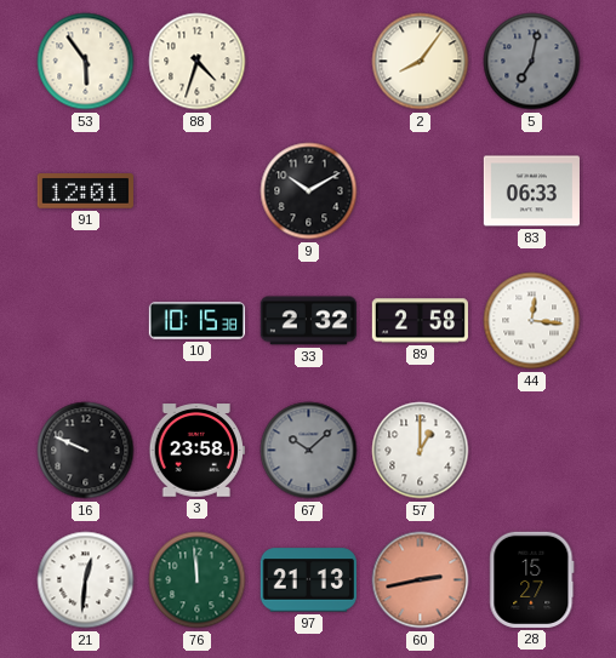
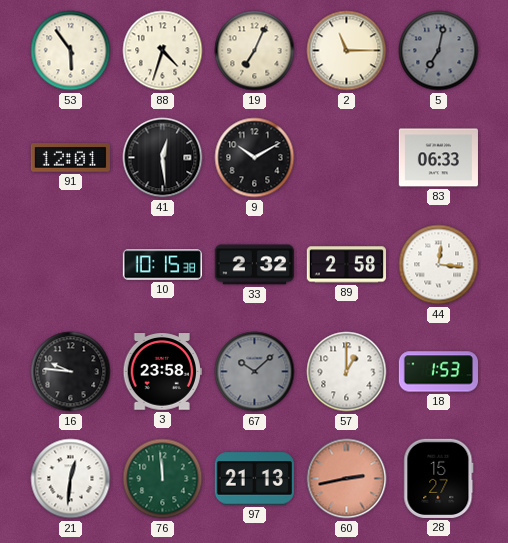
19: none -> 7:04
2: 8:06 -> 11:15
41: none -> 12:29
16: 9:49 -> 9:46
18: none -> 1:53
